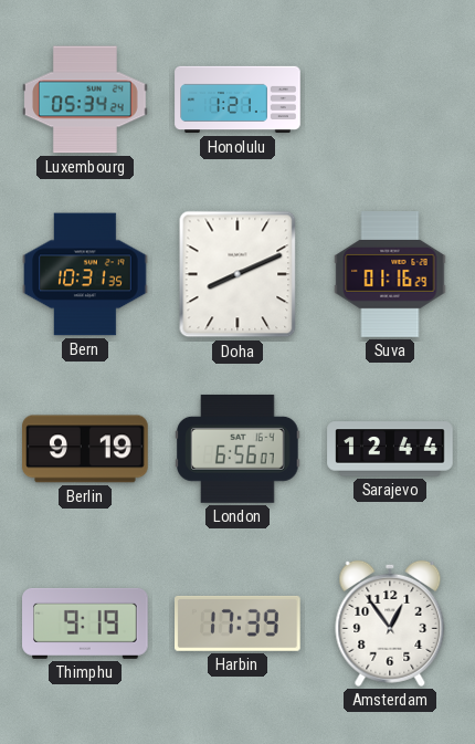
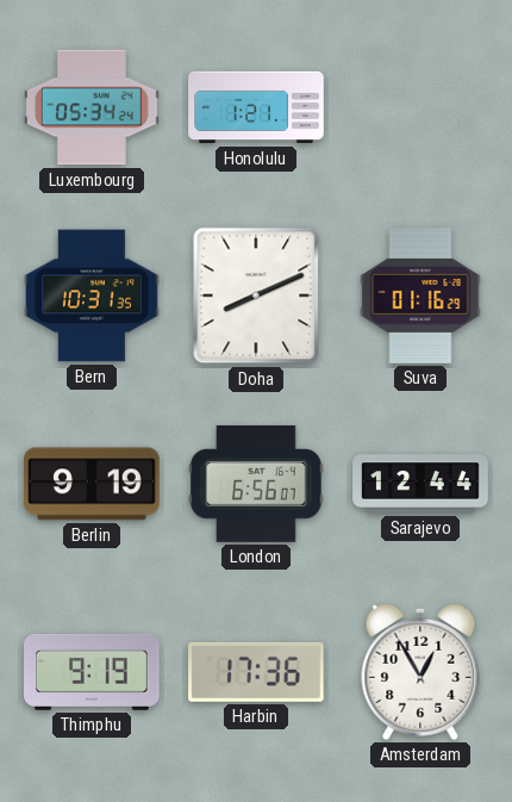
Harbin: 17:39 -> 17:36
Amsterdam: 12:54 -> 12:55
